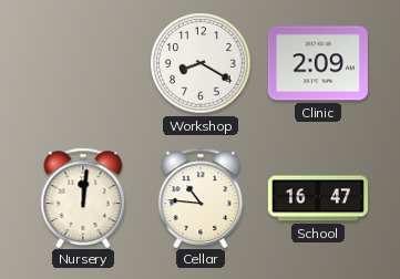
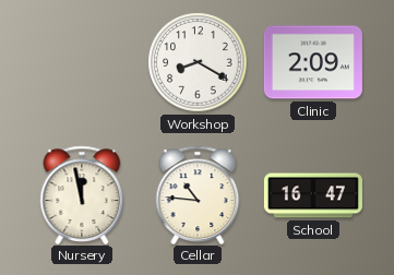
Nursery: 12:01 -> 11:58
